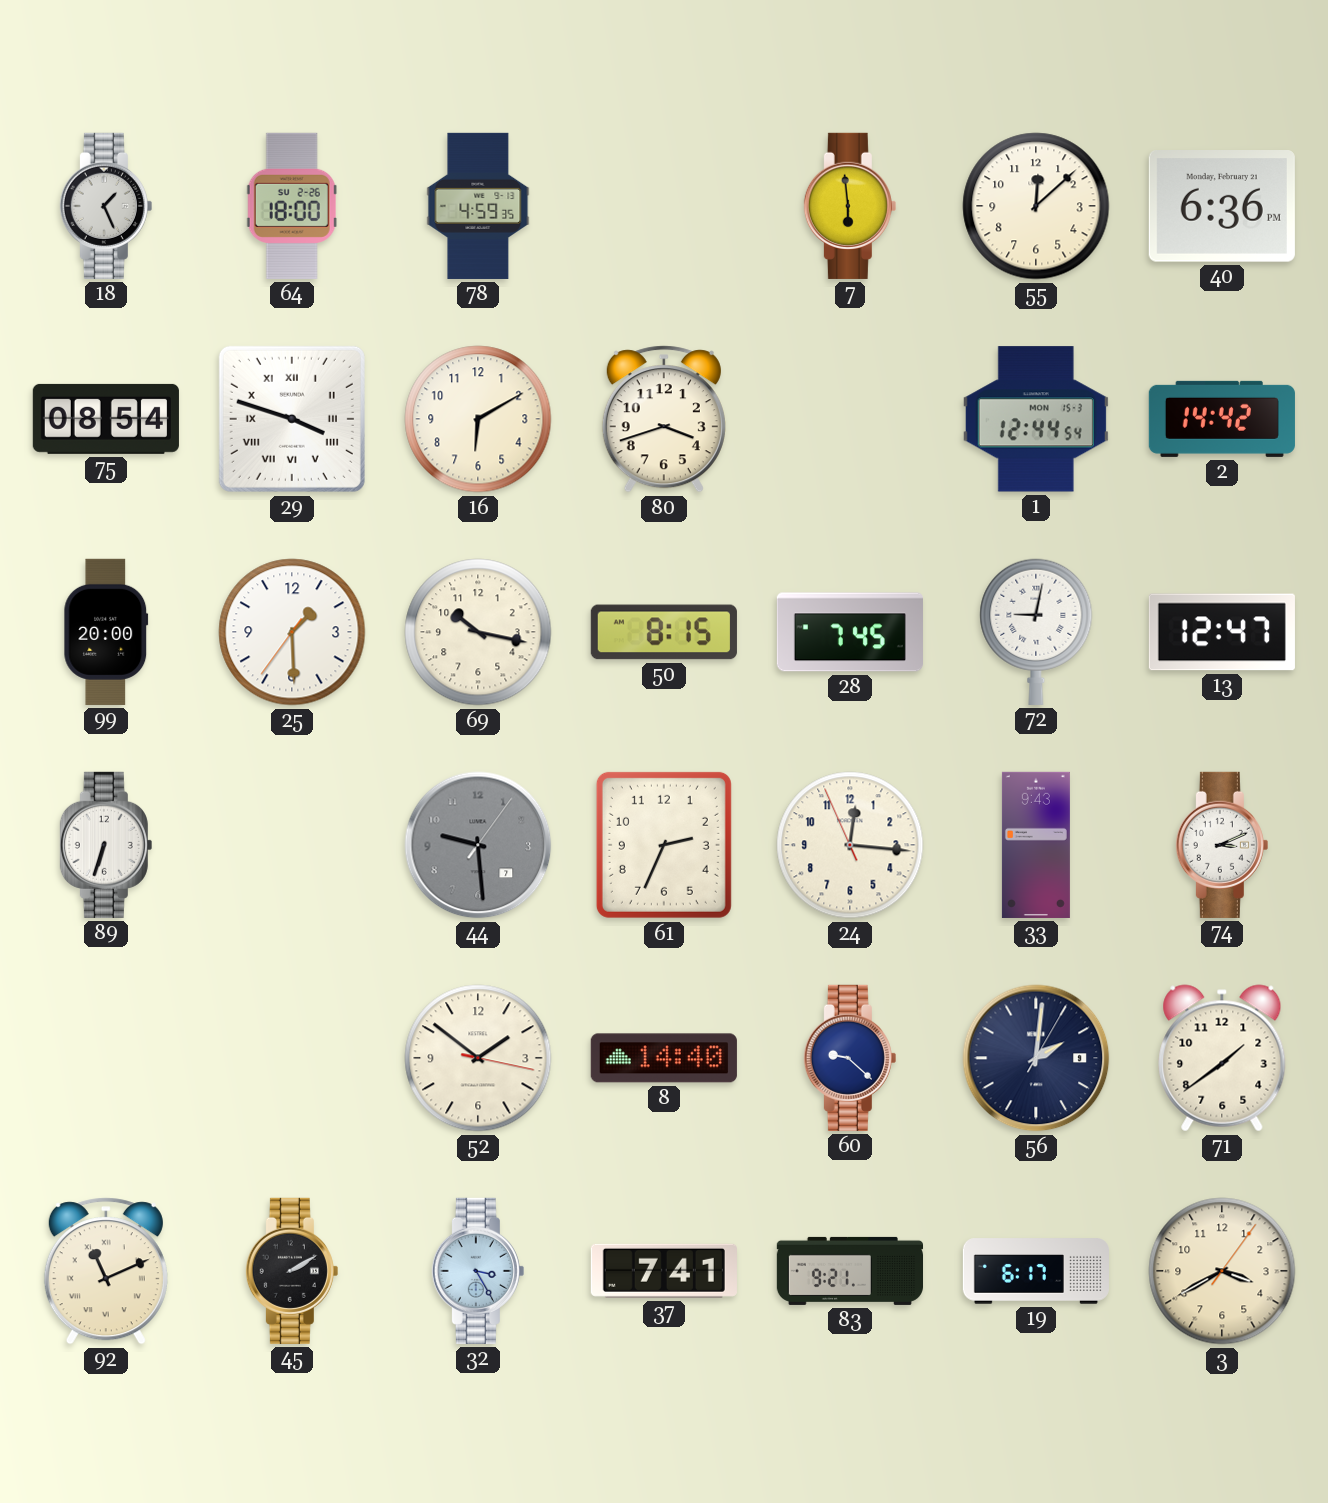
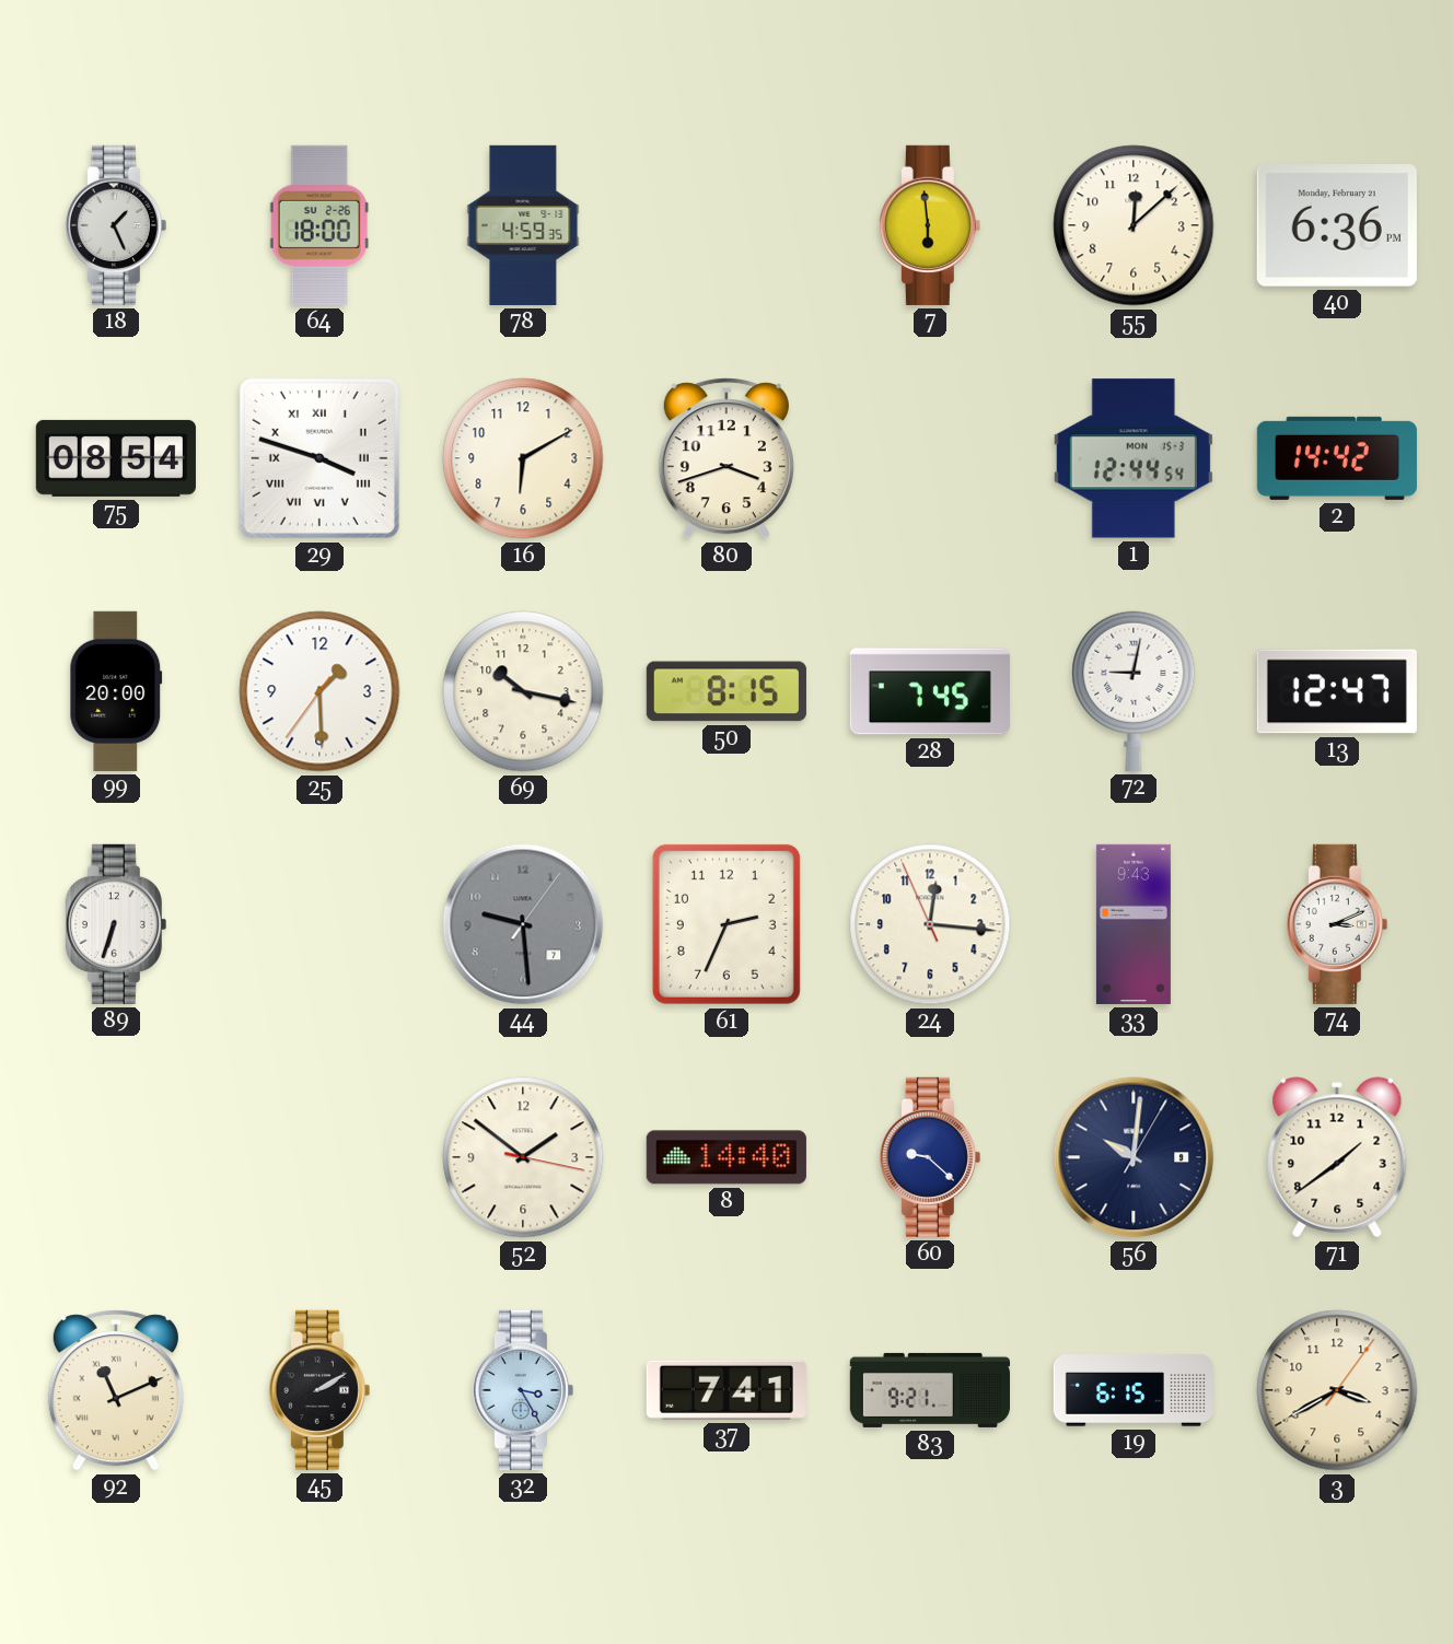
56: 2:01 -> 10:01
19: 6:17 -> 6:15
